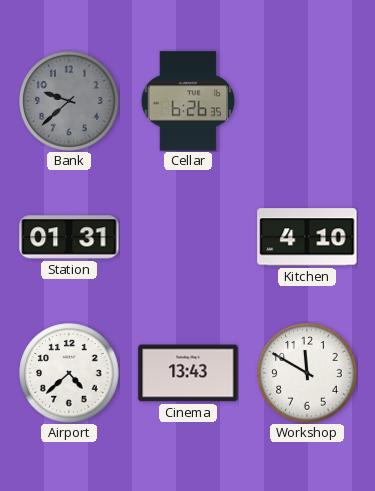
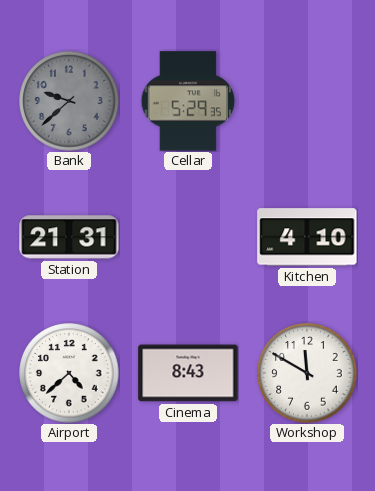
Cellar: 6:26 -> 5:29
Station: 01:31 -> 21:31
Cinema: 13:43 -> 8:43
